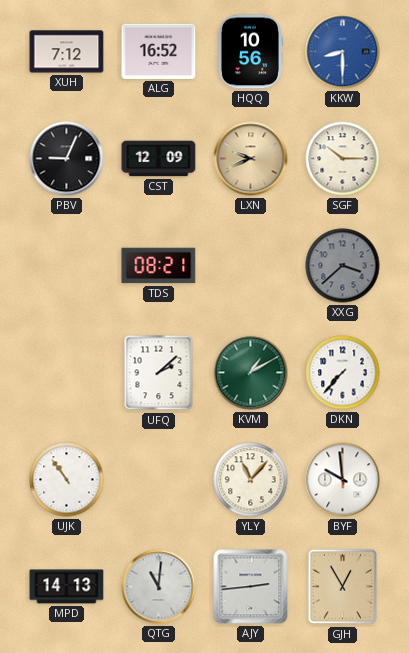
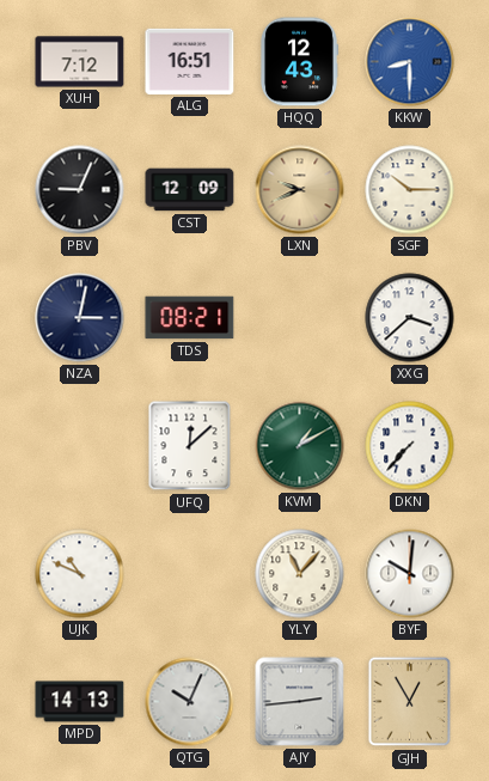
ALG: 16:52 -> 16:51
HQQ: 10:56 -> 12:43
NZA: none -> 3:02
XXG dial: grey -> white
UFQ: 2:08 -> 12:08
UJK: 10:54 -> 10:49
BYF: 9:59 -> 10:01
QTG: 11:01 -> 10:04
